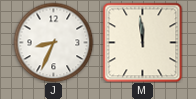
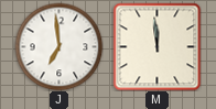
J: 8:34 -> 6:59
